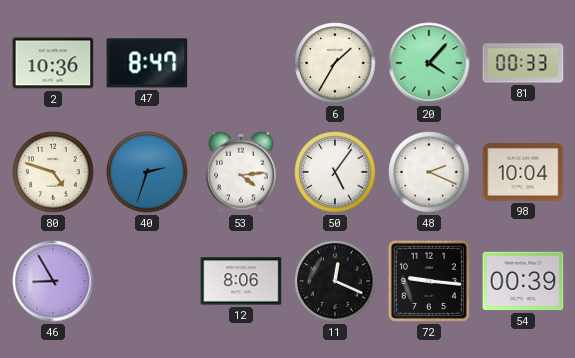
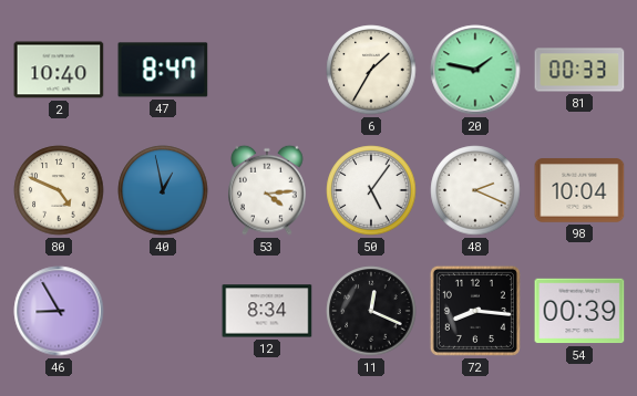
2: 10:36 -> 10:40
20: 4:07 -> 1:47
80: 4:48 -> 4:49
40: 2:33 -> 12:58
12: 8:06 -> 8:34
72: 9:16 -> 8:16
